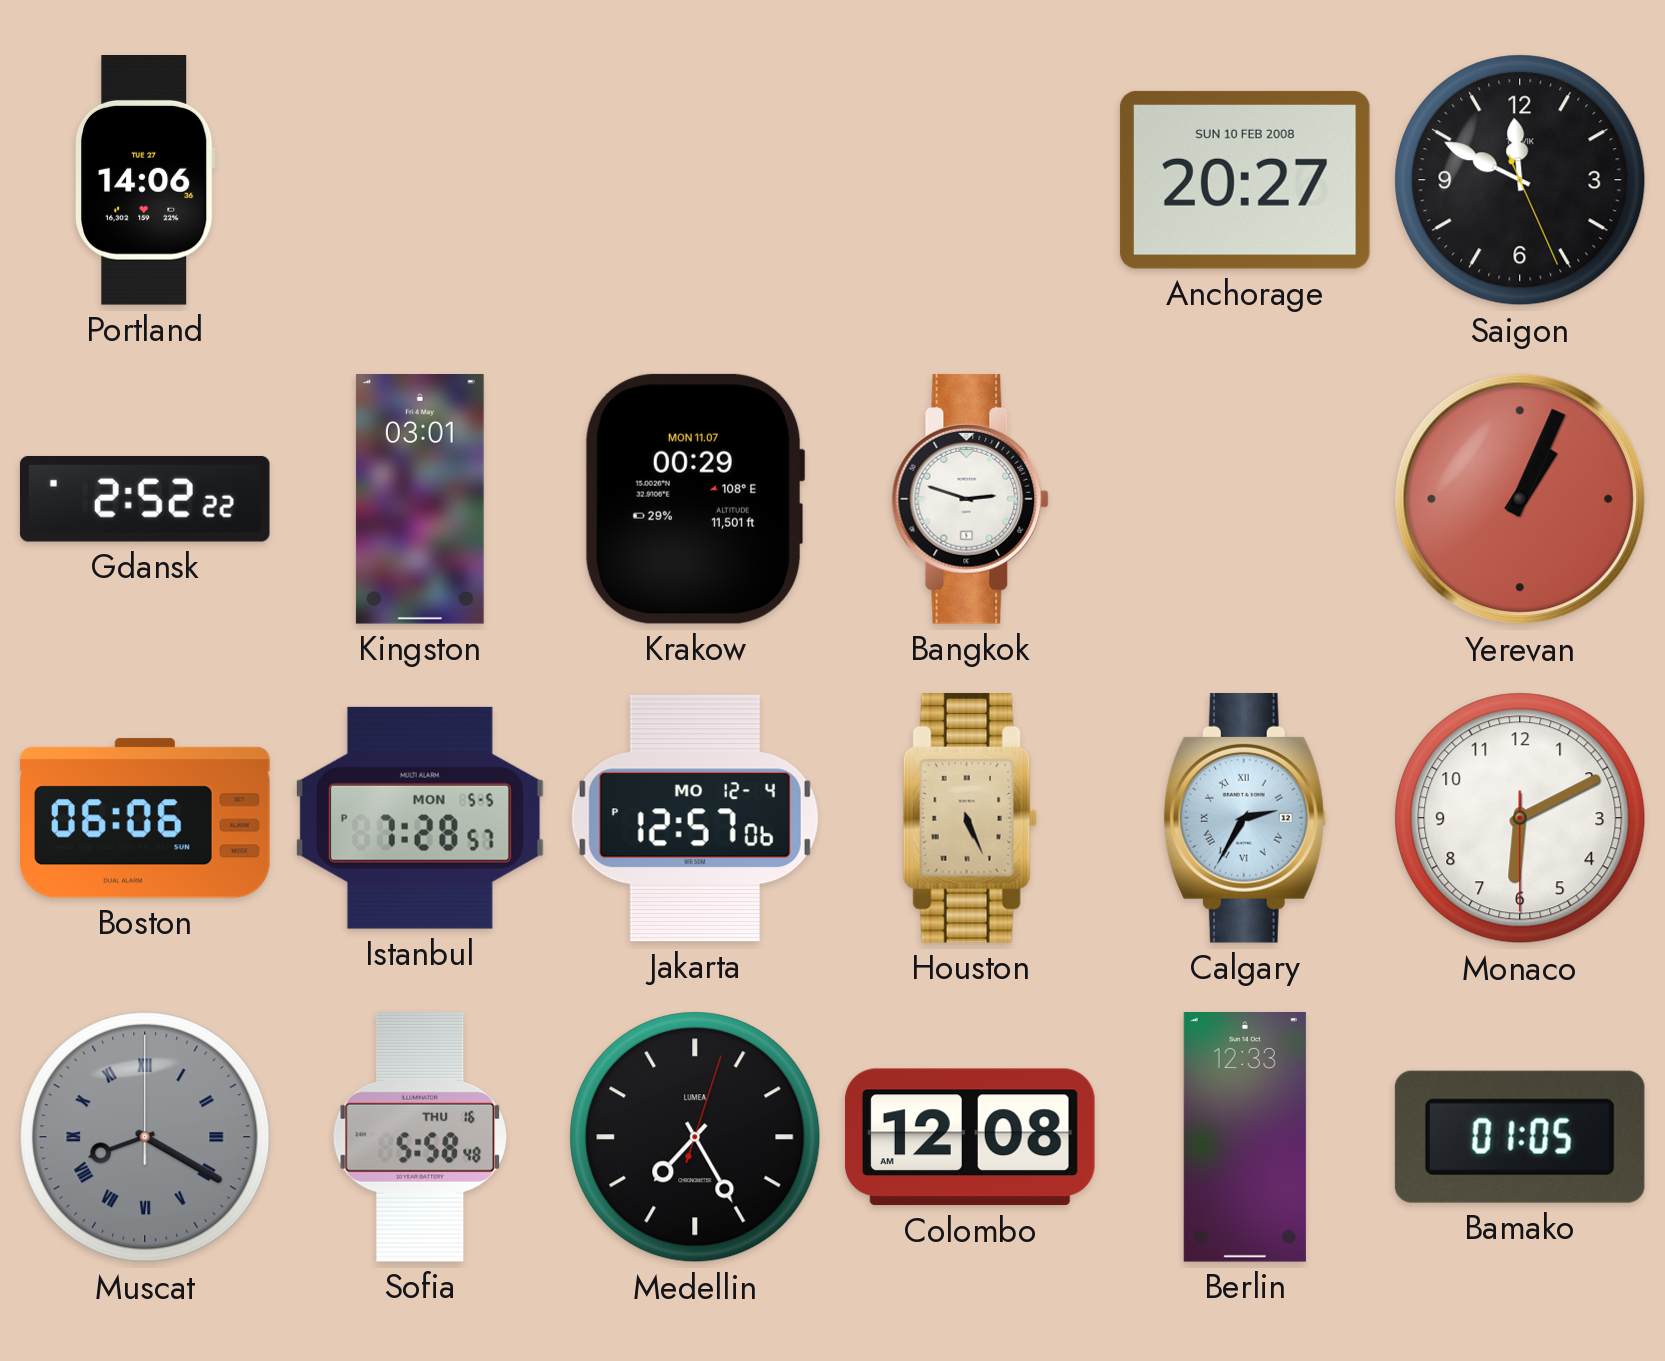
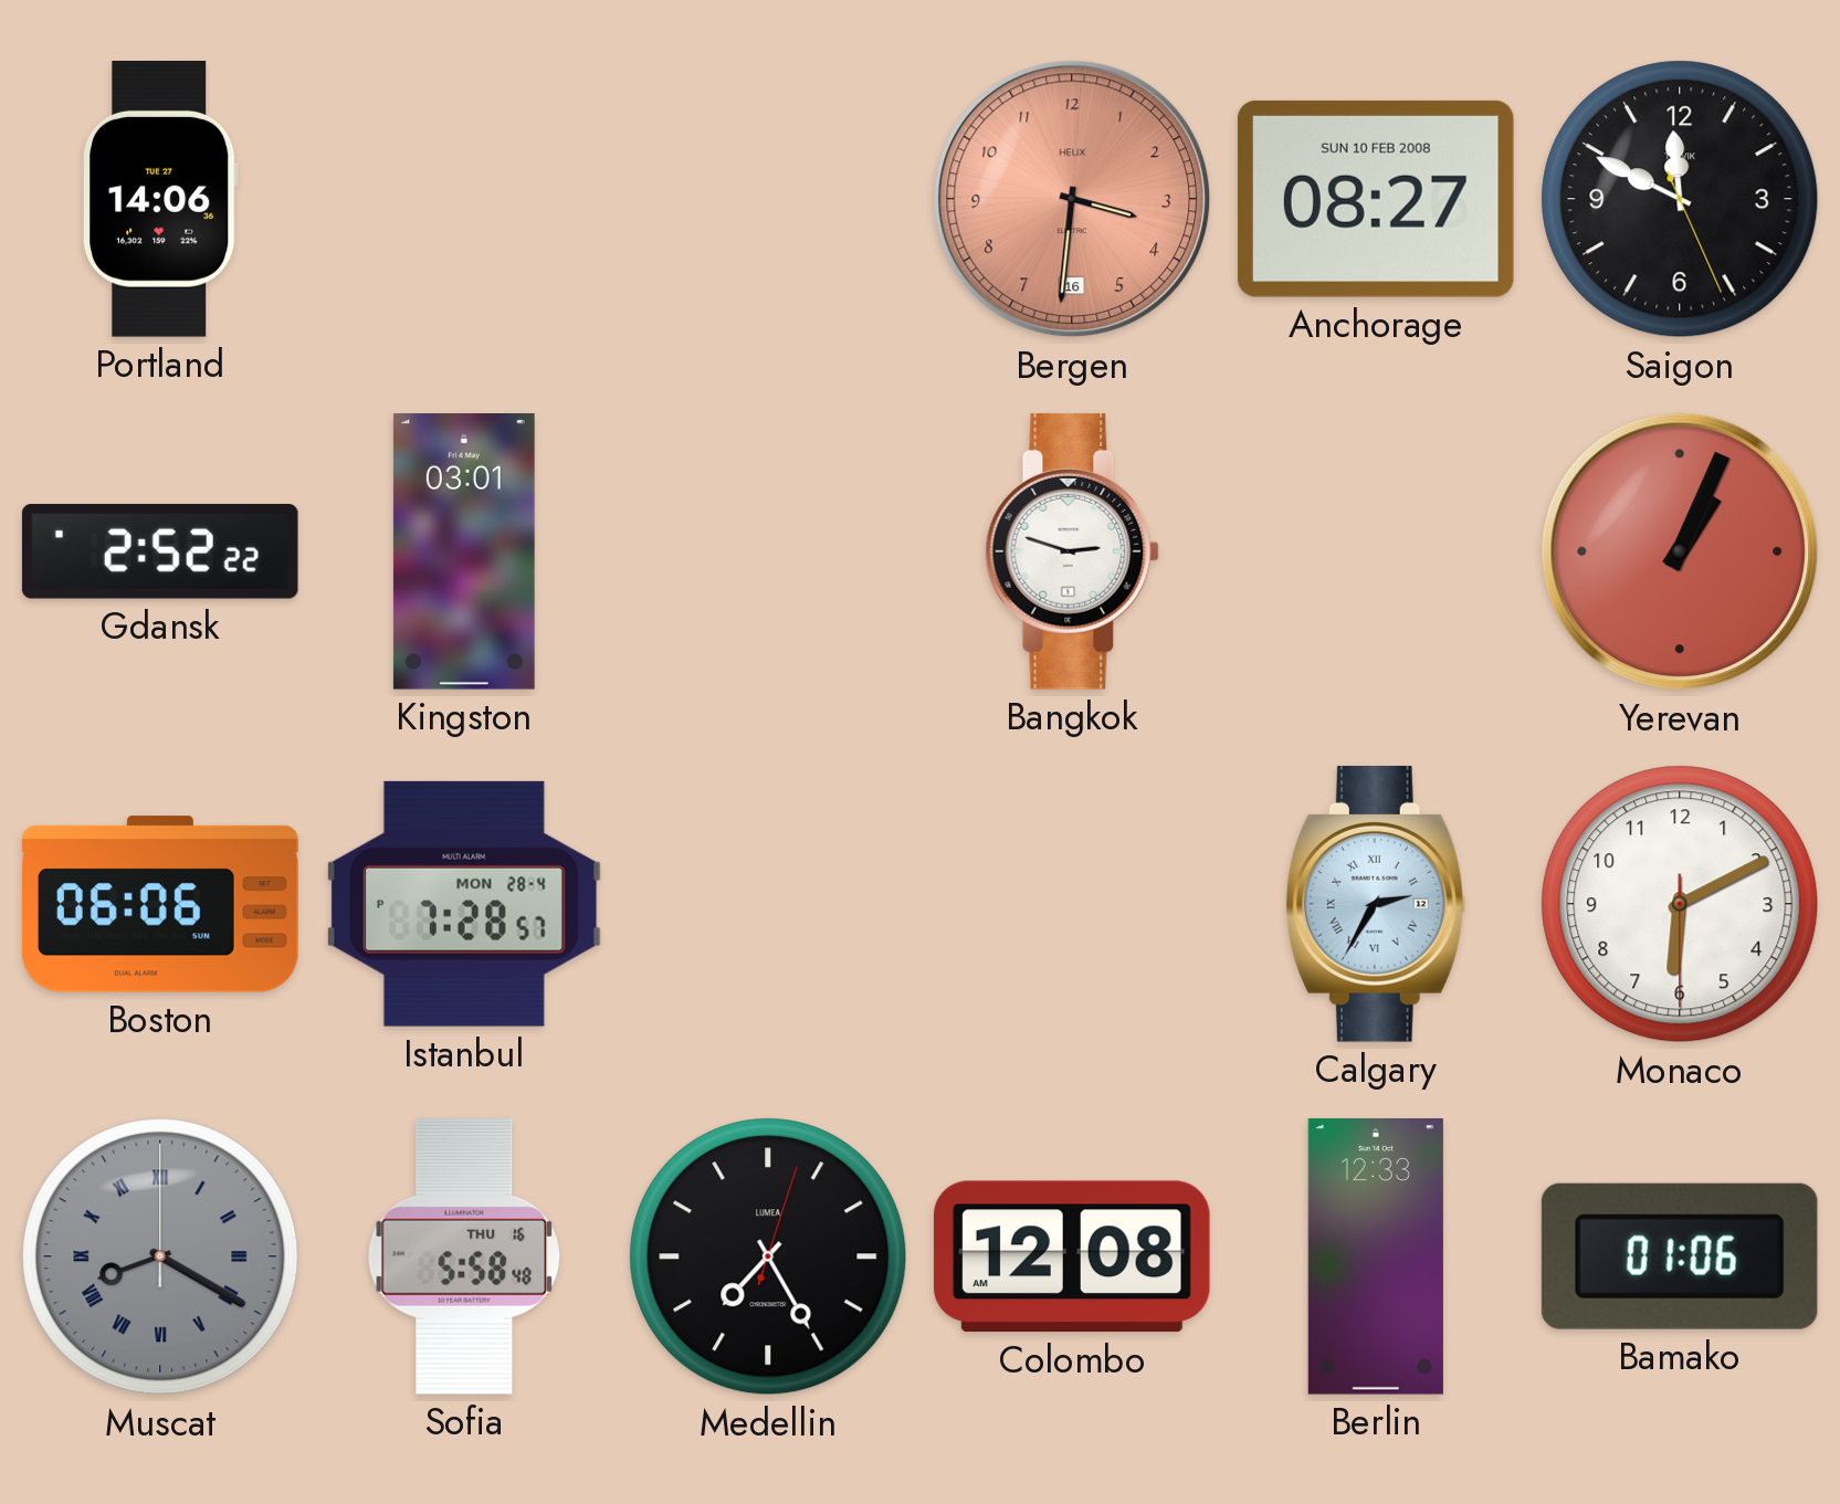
Bergen: none -> 3:31
Anchorage: 20:27 -> 08:27
Krakow: 00:29 -> none
Istanbul date: MON 5-5 -> MON 28-4
Jakarta: 12:57 -> none
Houston: 5:26 -> none
Bamako: 01:05 -> 01:06
